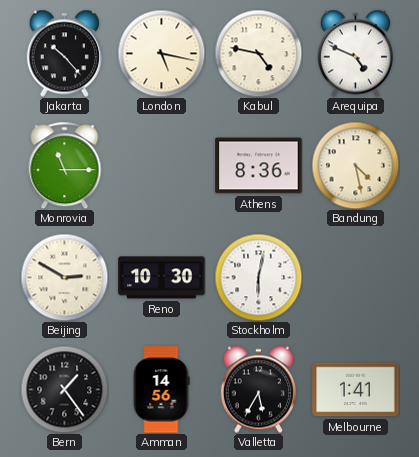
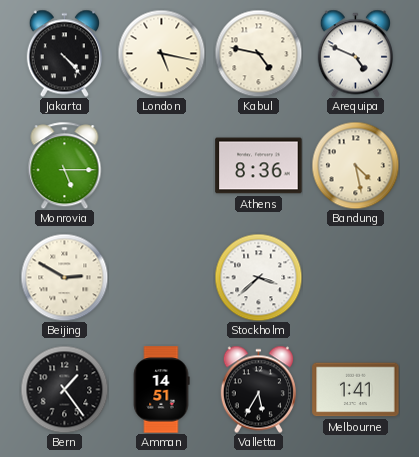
Jakarta: 10:23 -> 4:23
Monrovia: 11:15 -> 5:15
Reno: 10:30 -> none
Stockholm: 6:02 -> 3:38
Amman: 14:56 -> 14:51
